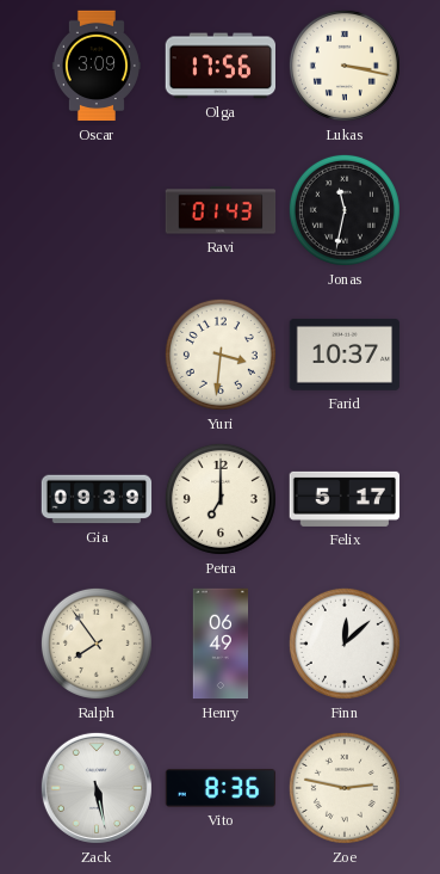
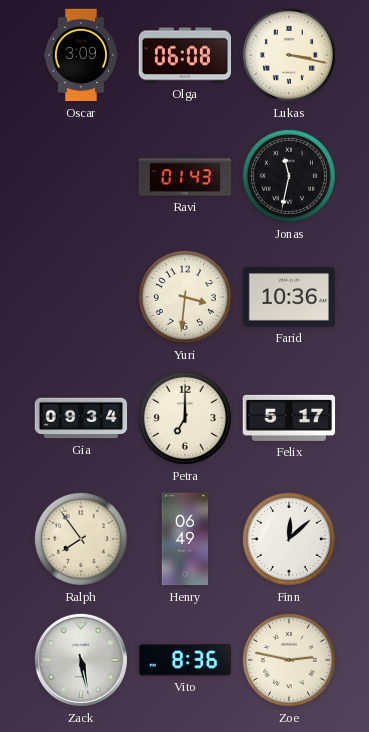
Olga: 17:56 -> 06:08
Farid: 10:37 -> 10:36
Gia: 09:39 -> 09:34
